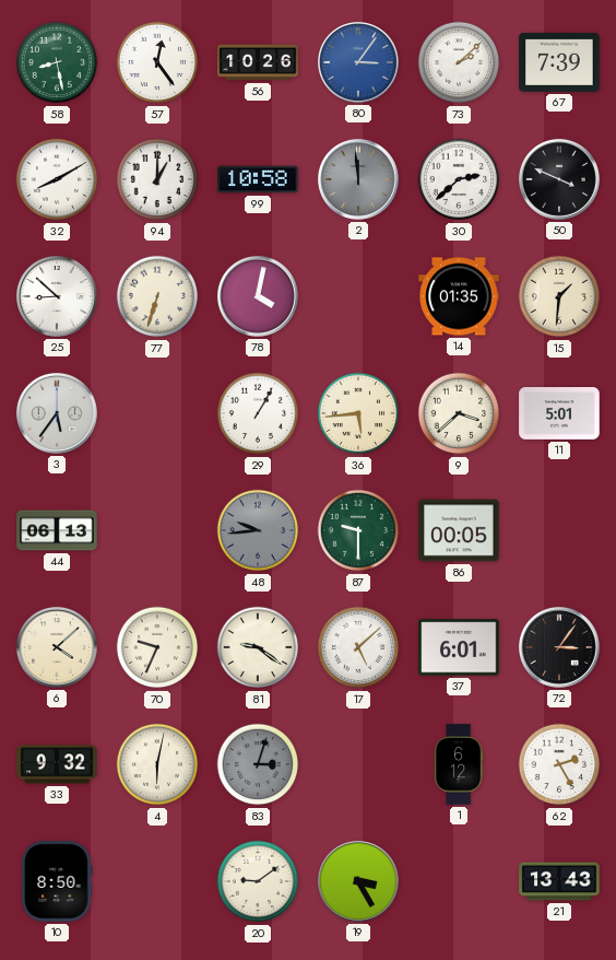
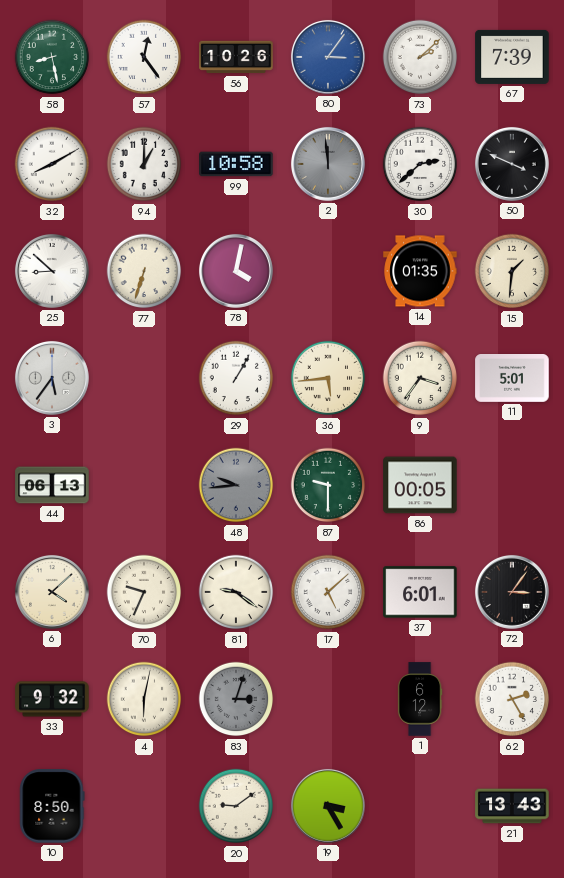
9: 3:38 -> 3:36
